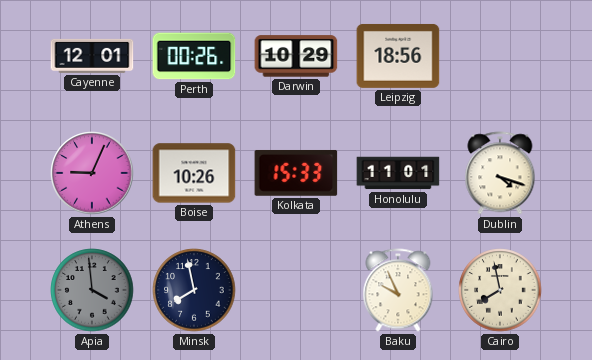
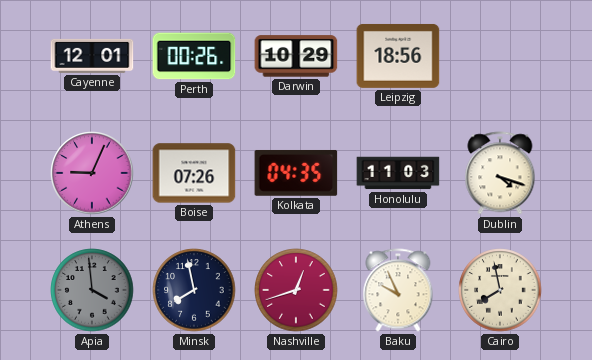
Boise: 10:26 -> 07:26
Kolkata: 15:33 -> 04:35
Honolulu: 11:01 -> 11:03
Nashville: none -> 12:42
